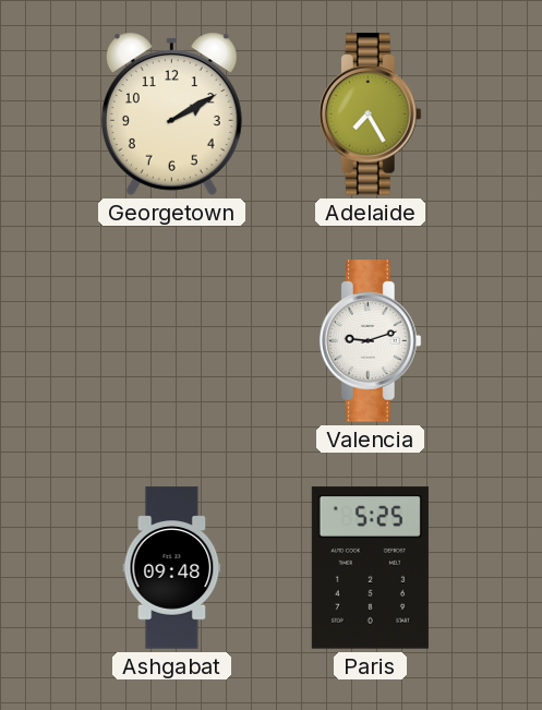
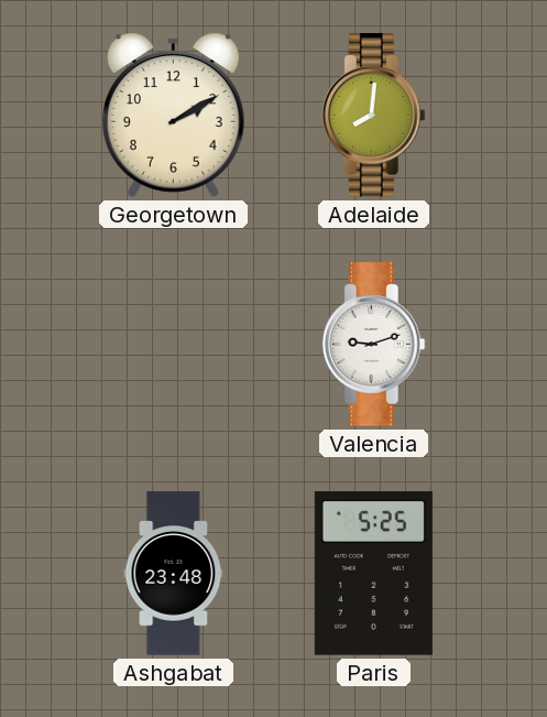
Adelaide: 7:25 -> 8:01
Ashgabat: 09:48 -> 23:48
